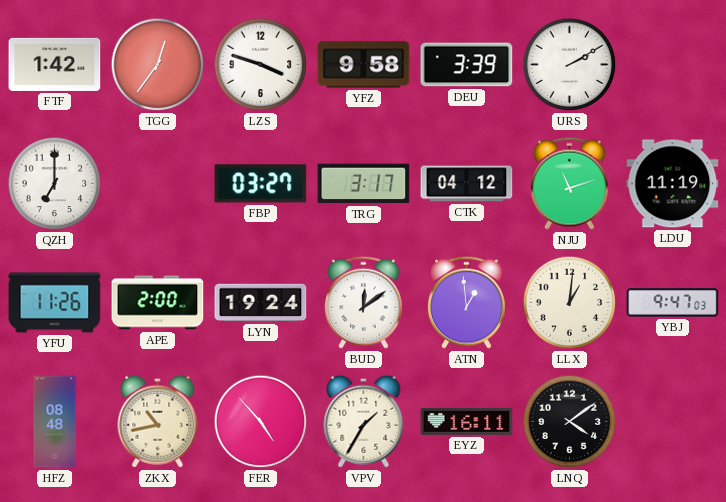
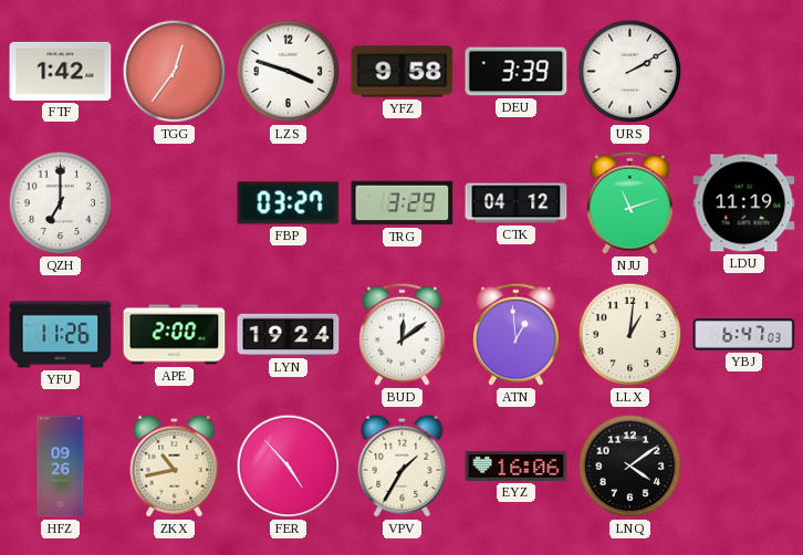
TRG: 3:17 -> 3:29
YBJ: 9:47 -> 6:47
HFZ: 08:48 -> 09:26
EYZ: 16:11 -> 16:06
